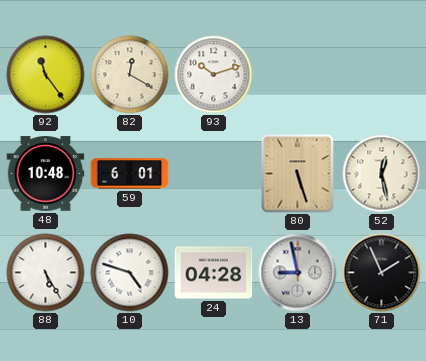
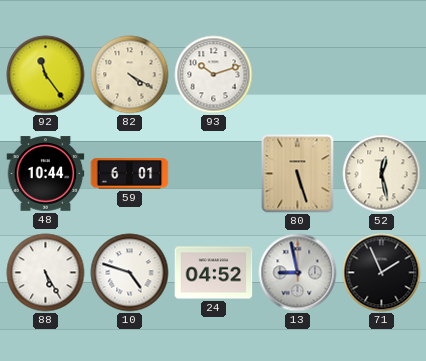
82: 12:20 -> 4:20
48: 10:48 -> 10:44
24: 04:28 -> 04:52
